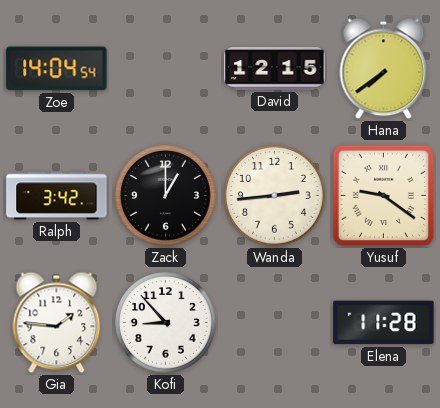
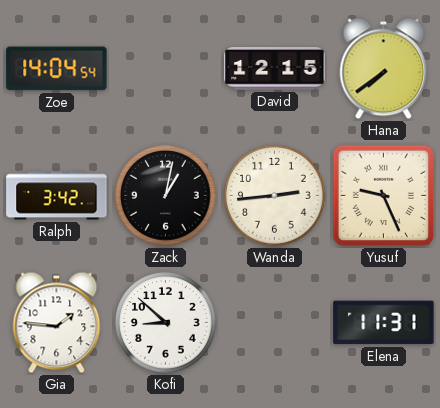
Zack: 1:00 -> 1:02
Yusuf: 9:21 -> 9:26
Kofi: 8:53 -> 8:52
Elena: 11:28 -> 11:31
